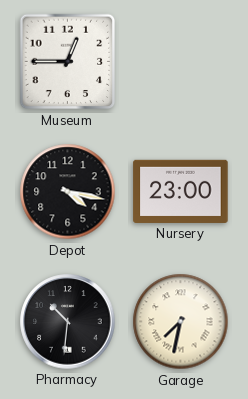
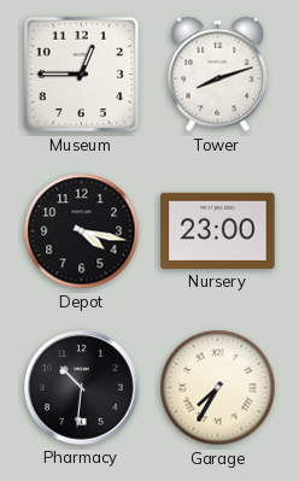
Tower: none -> 8:12
Garage: 7:32 -> 7:35
